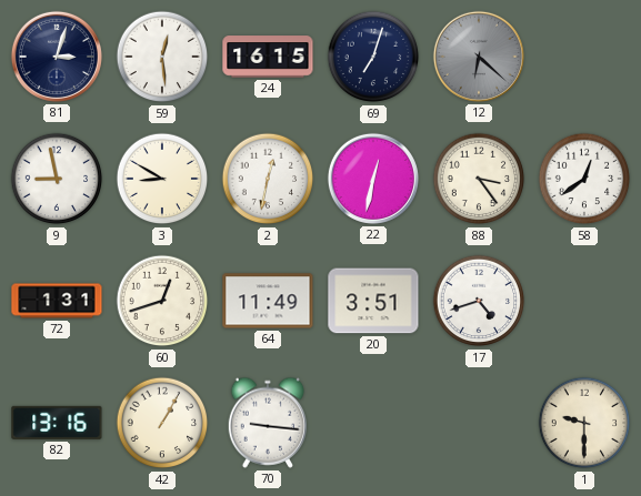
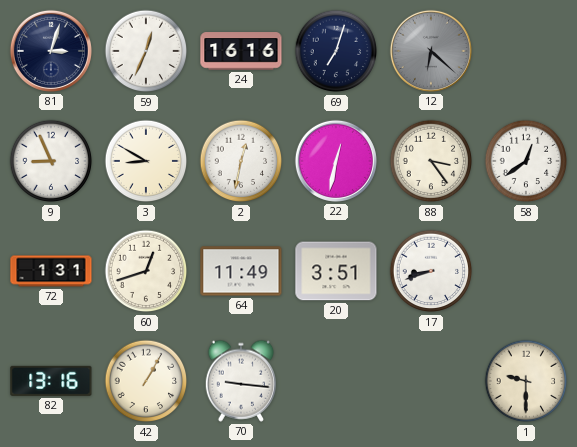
59: 12:29 -> 12:34
24: 16:15 -> 16:16
9: 8:58 -> 8:56
17: 4:42 -> 8:42
